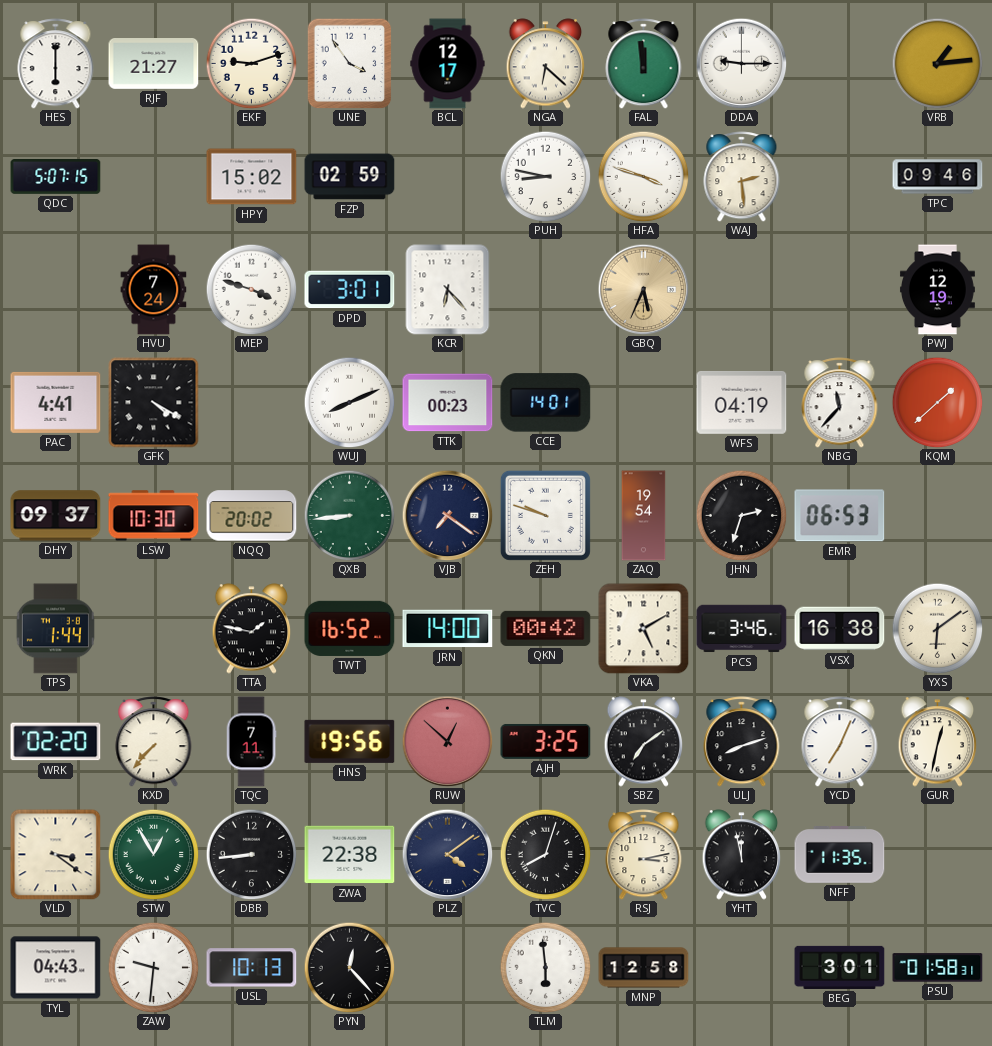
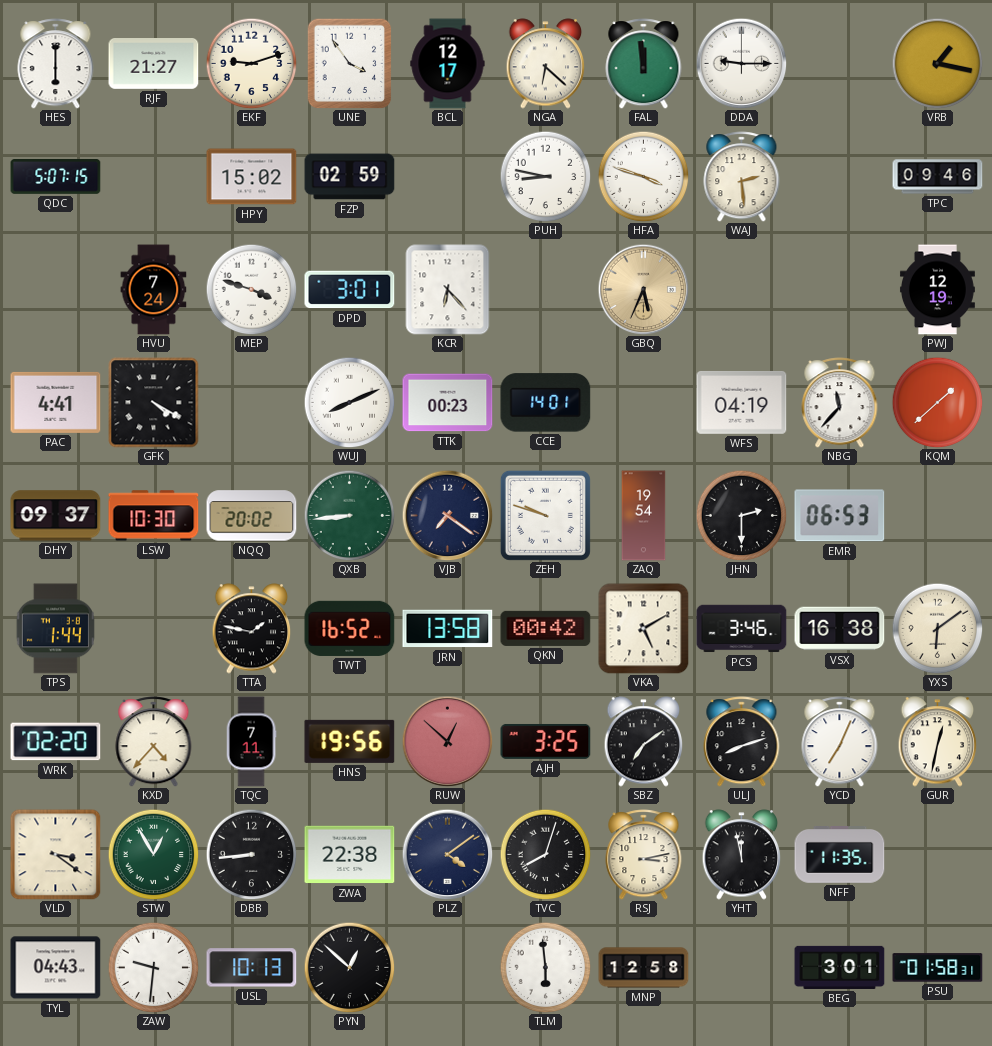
VRB: 1:14 -> 1:17
JHN: 2:33 -> 2:30
JRN: 14:00 -> 13:58
KXD: 7:37 -> 4:37
PYN: 12:23 -> 12:52
